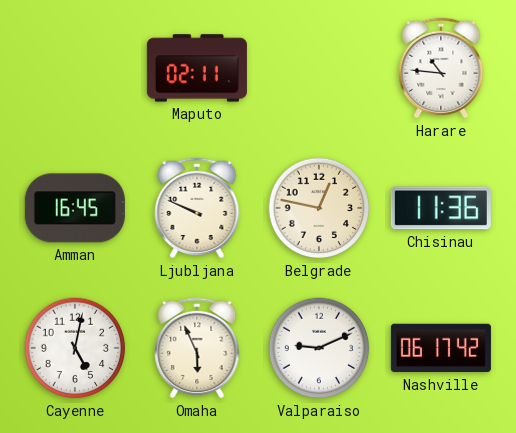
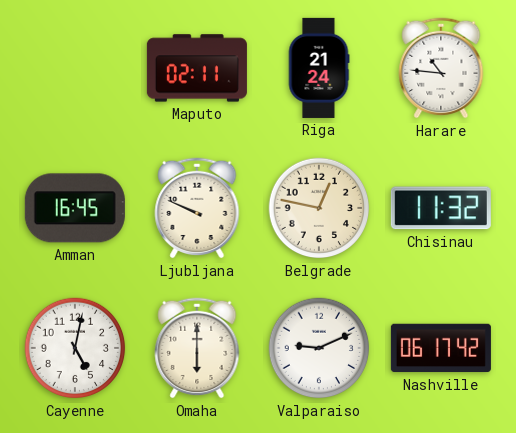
Riga: none -> 21:24
Chisinau: 11:36 -> 11:32
Omaha: 5:56 -> 6:00
